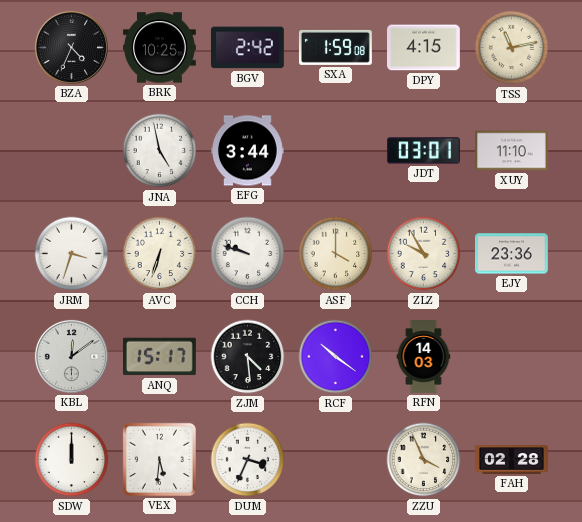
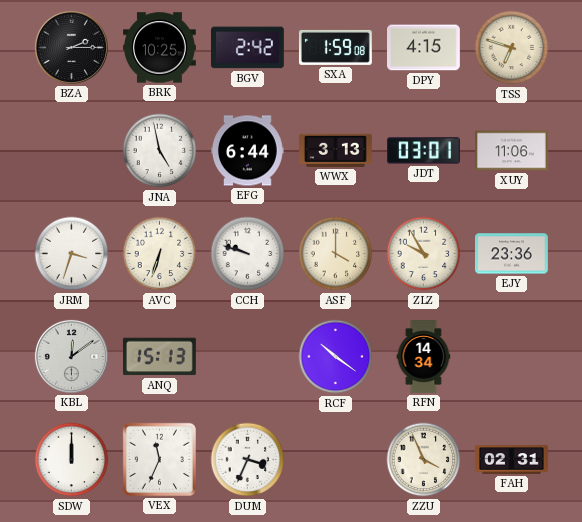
BZA: 4:34 -> 2:15
TSS: 11:13 -> 6:48
EFG: 3:44 -> 6:44
WWX: none -> 3:13
XUY: 11:10 -> 11:06
ANQ: 15:17 -> 15:13
ZJM: 4:29 -> none
RFN: 14:03 -> 14:34
VEX: 5:31 -> 11:34
FAH: 02:28 -> 02:31
